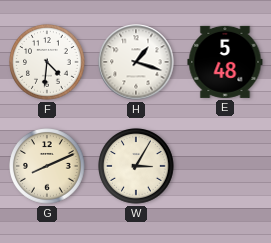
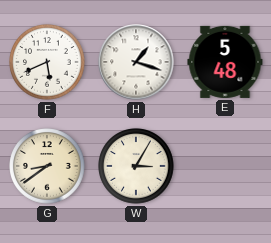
F: 4:31 -> 5:41
G: 8:11 -> 8:39
